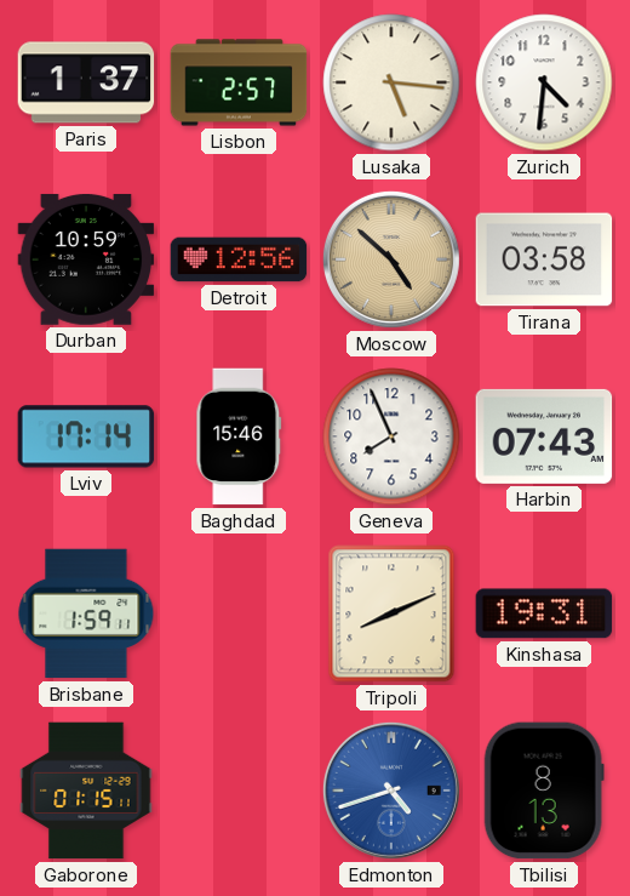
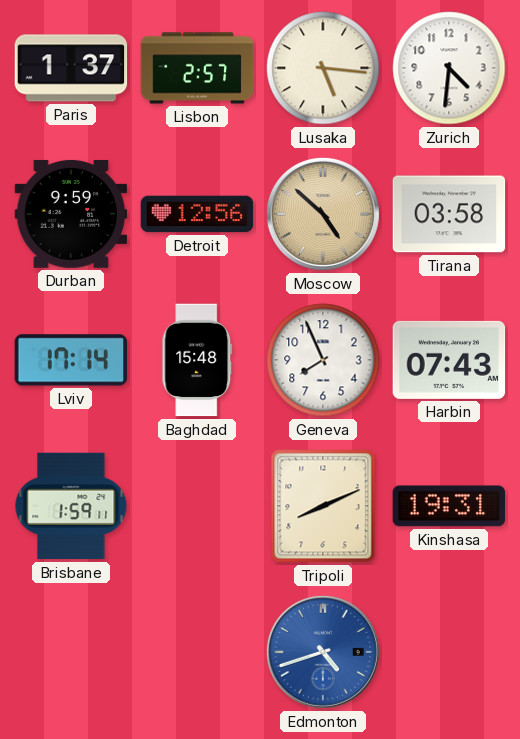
Durban: 10:59 -> 9:59
Baghdad: 15:46 -> 15:48
Gaborone: 01:15 -> none
Tbilisi: 8:13 -> none
